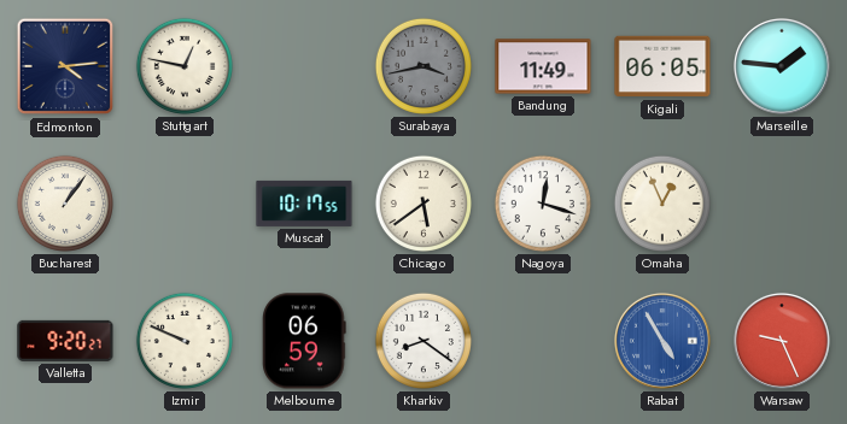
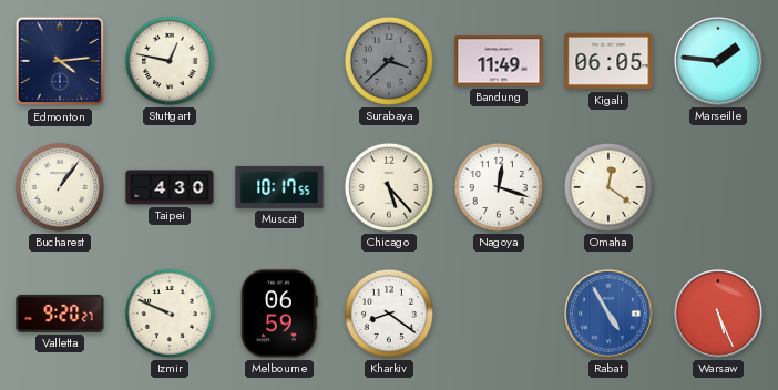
Surabaya: 3:43 -> 3:38
Taipei: none -> 4:30
Chicago: 5:39 -> 5:23
Omaha: 12:56 -> 12:21
Warsaw: 9:26 -> 5:26
